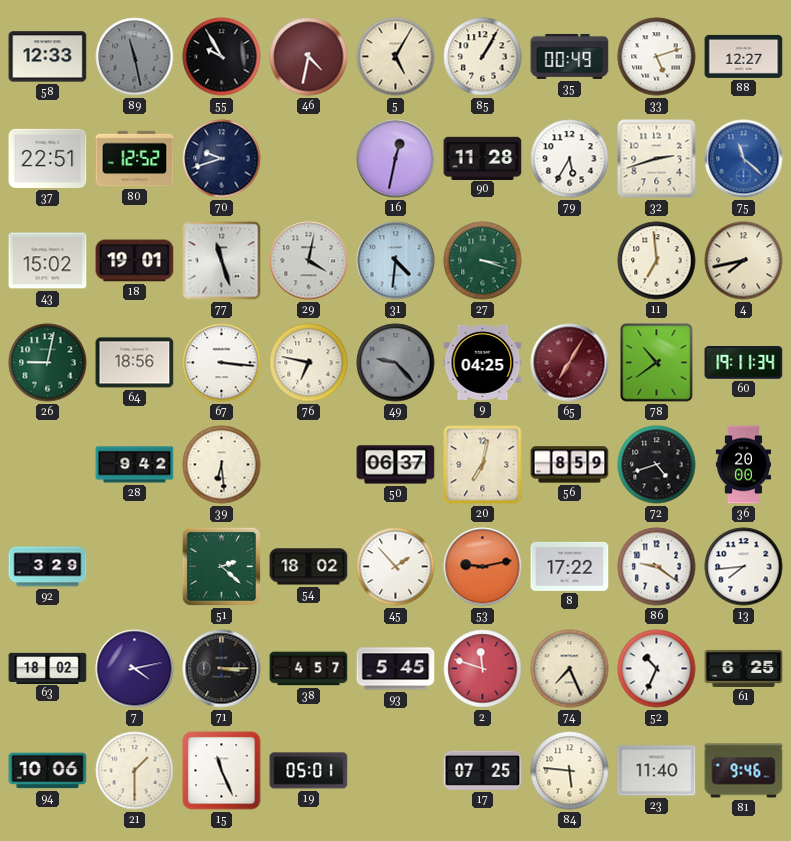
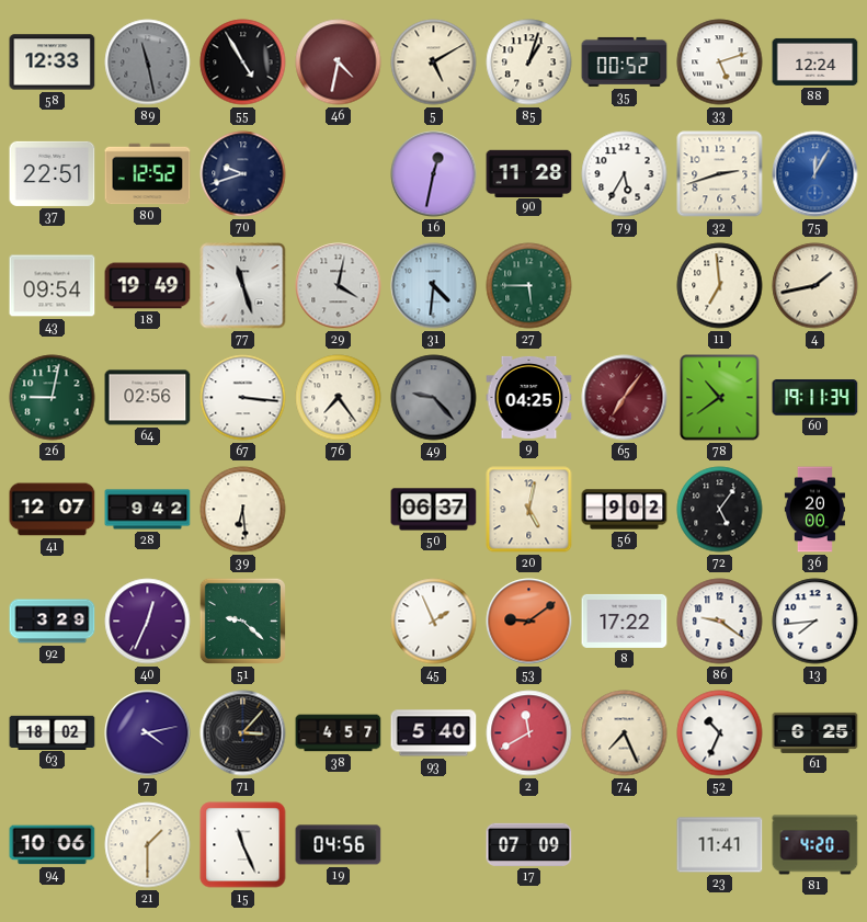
55: 9:55 -> 4:55
5: 5:05 -> 5:10
85: 1:05 -> 1:03
35: 00:49 -> 00:52
88: 12:27 -> 12:24
75: 11:22 -> 12:05
43: 15:02 -> 09:54
18: 19:01 -> 19:49
27: 3:18 -> 5:45
4: 7:43 -> 1:43
64: 18:56 -> 02:56
76: 6:47 -> 7:24
65: 7:05 -> 7:06
41: none -> 12:07
20: 7:02 -> 5:02
56: 8:59 -> 9:02
72: 4:42 -> 5:06
40: none -> 12:34
51: 2:22 -> 9:22
54: 18:02 -> none
45: 1:53 -> 1:56
53: 9:13 -> 9:09
71: 3:15 -> 3:07
93: 5:45 -> 5:40
2: 11:48 -> 11:40
19: 05:01 -> 04:56
17: 07:25 -> 07:09
84: 5:46 -> none
23: 11:40 -> 11:41
81: 9:46 -> 4:20
